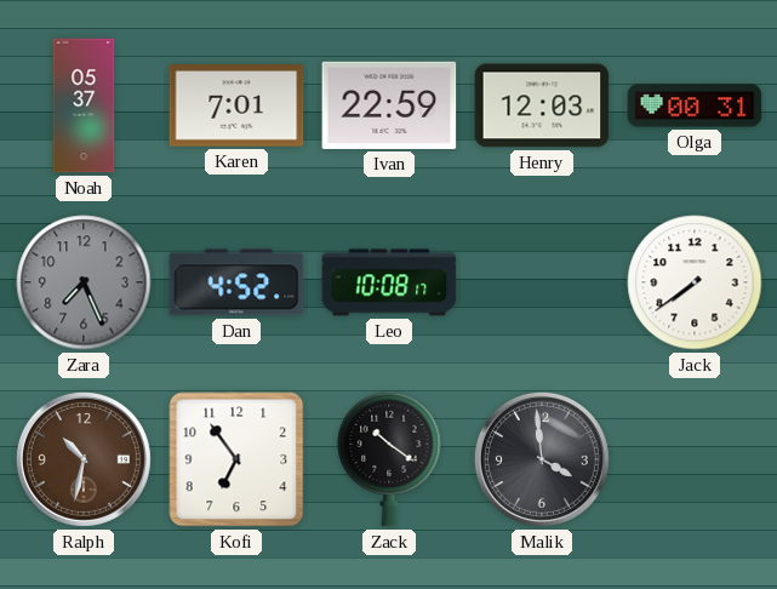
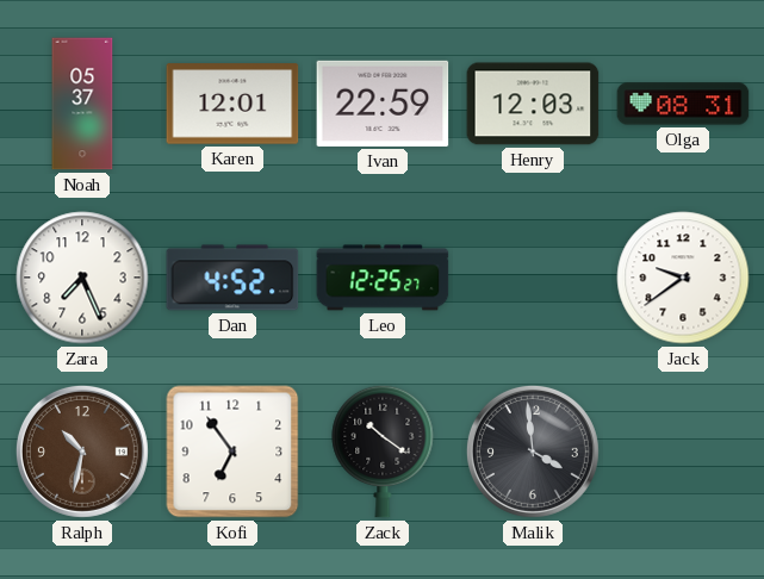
Karen: 7:01 -> 12:01
Olga: 00:31 -> 08:31
Zara dial: grey -> white
Leo: 10:08 -> 12:25
Jack: 7:39 -> 9:39
